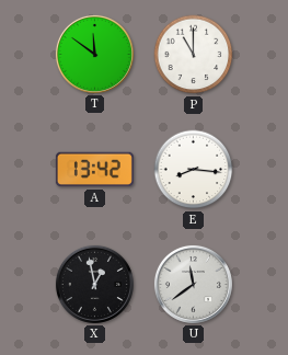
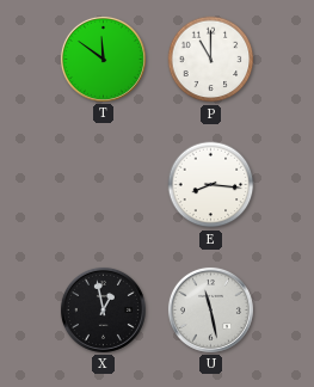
A: 13:42 -> none
U: 11:39 -> 11:28
